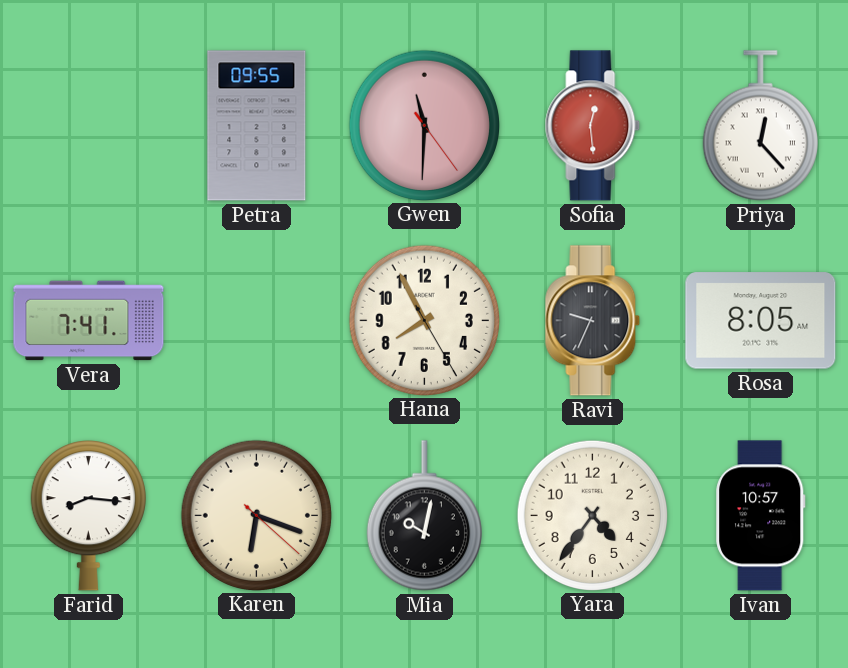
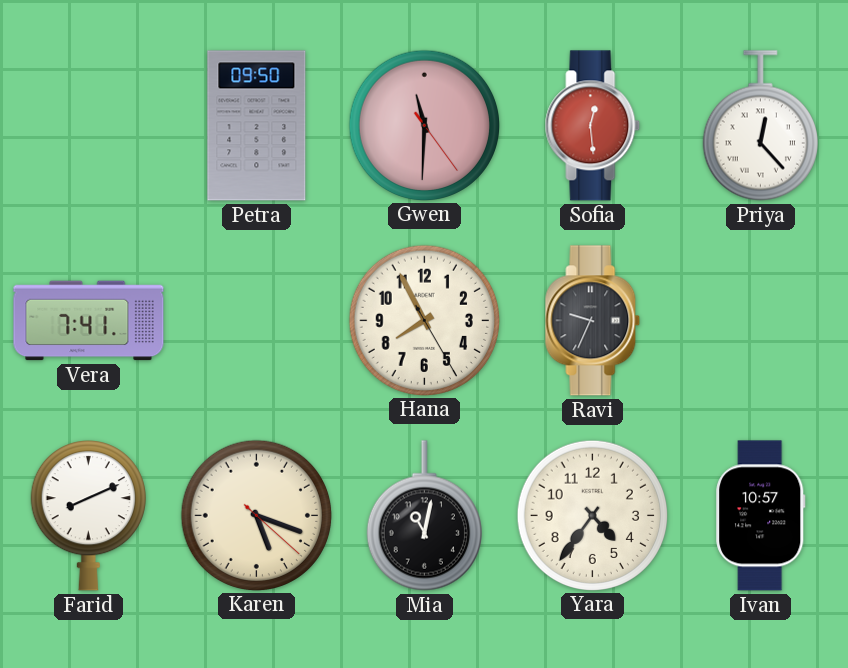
Petra: 09:55 -> 09:50
Rosa: 8:05 -> none
Farid: 8:16 -> 8:11
Karen: 6:18 -> 5:18
Mia: 10:02 -> 11:02
